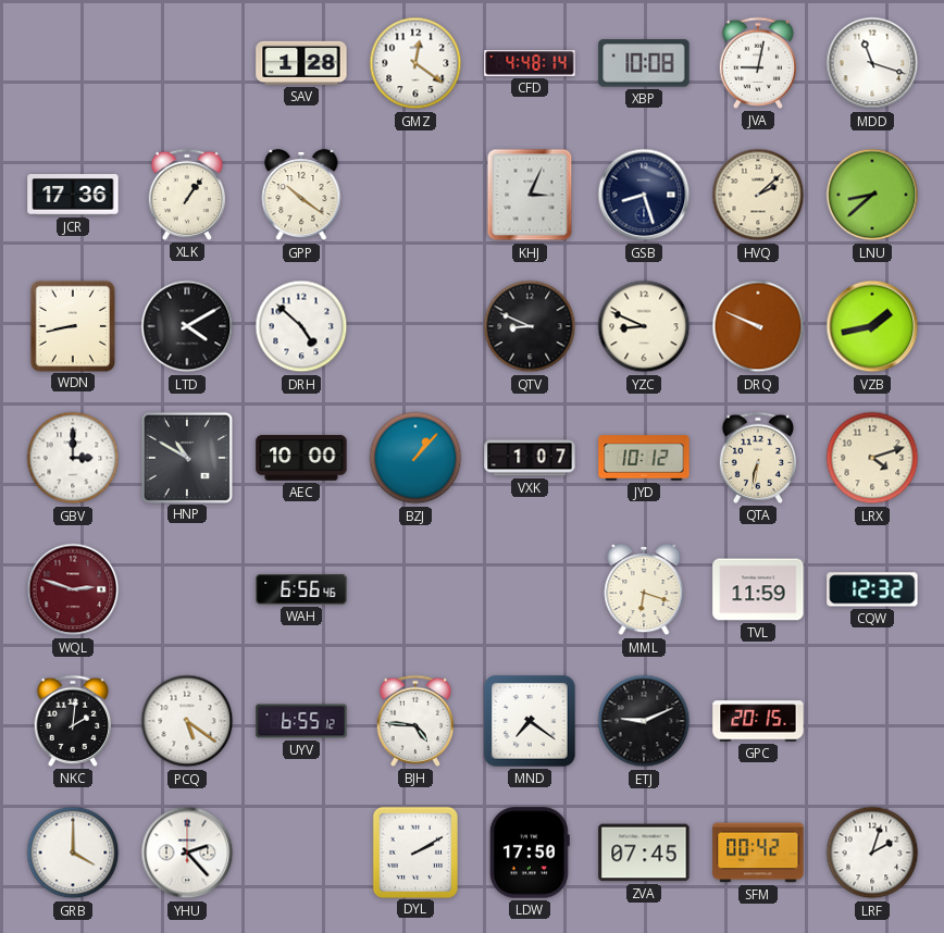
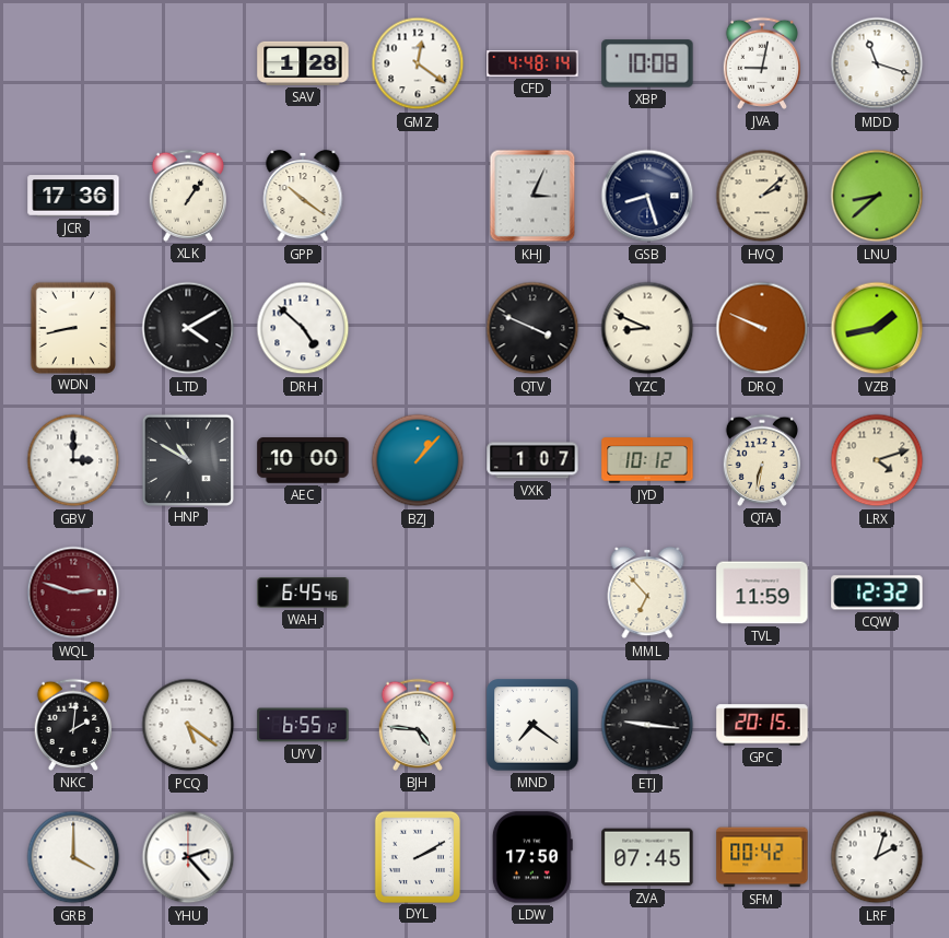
QTV: 8:49 -> 3:49
WAH: 6:56 -> 6:45
MML: 6:18 -> 6:53
ETJ: 9:11 -> 9:16
